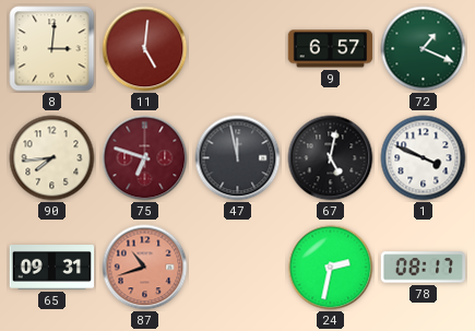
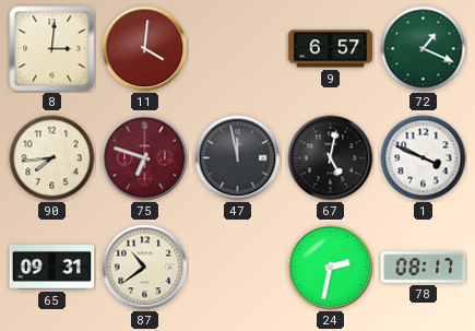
11: 5:01 -> 4:01
87: 10:42 -> 10:39
87 dial: salmon -> cream
